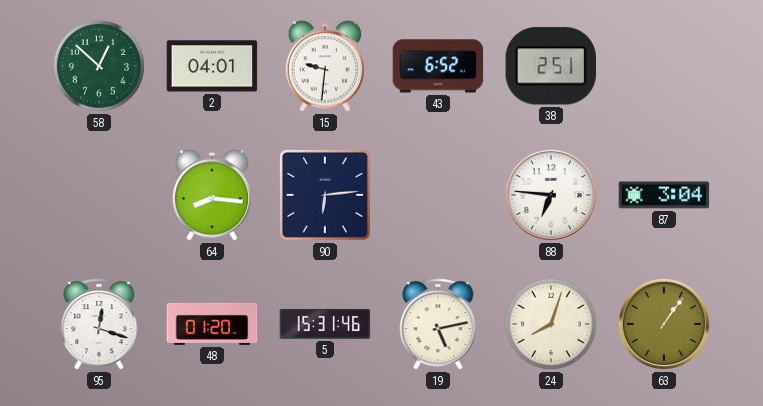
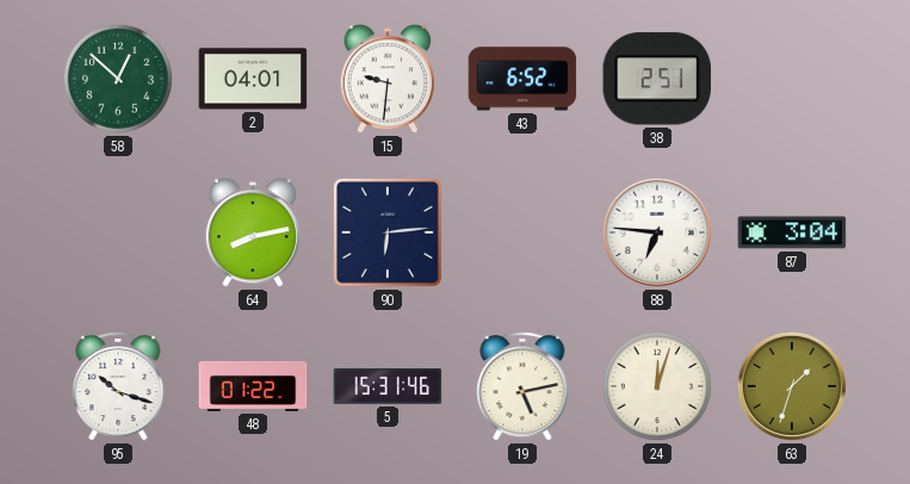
64: 8:16 -> 8:13
95: 12:18 -> 10:18
48: 01:20 -> 01:22
24: 8:03 -> 12:03
63: 1:06 -> 1:33
